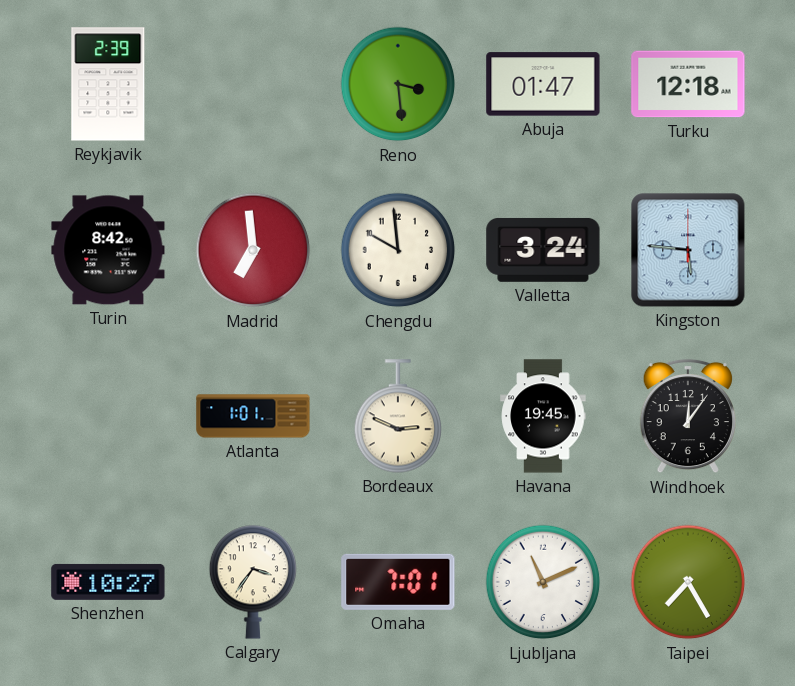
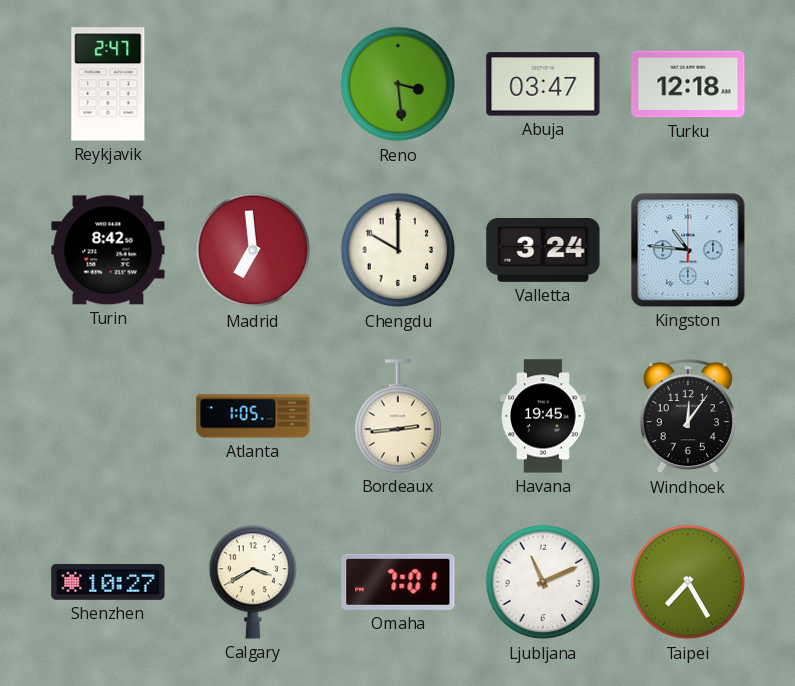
Reykjavik: 2:39 -> 2:47
Abuja: 01:47 -> 03:47
Chengdu: 9:59 -> 10:00
Kingston: 5:46 -> 10:46
Atlanta: 1:01 -> 1:05
Bordeaux: 2:49 -> 2:44
Calgary: 3:36 -> 3:40
